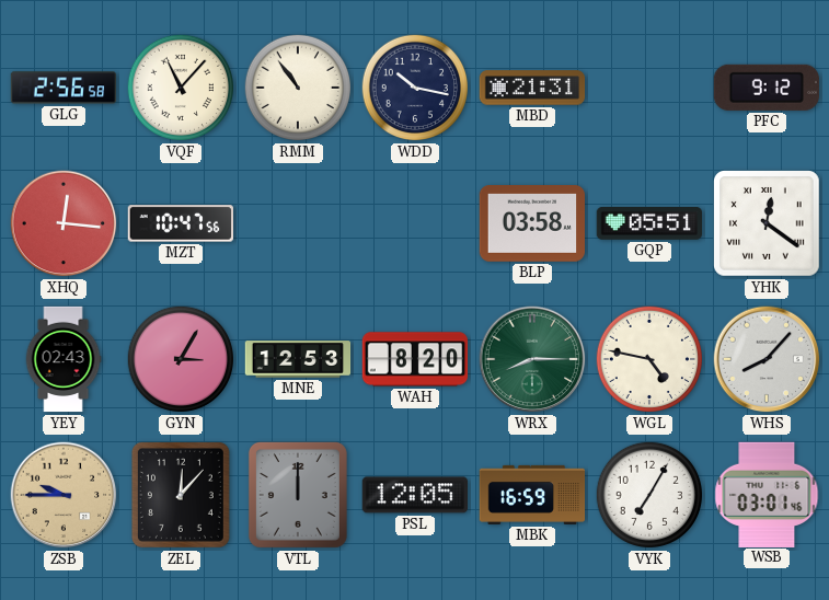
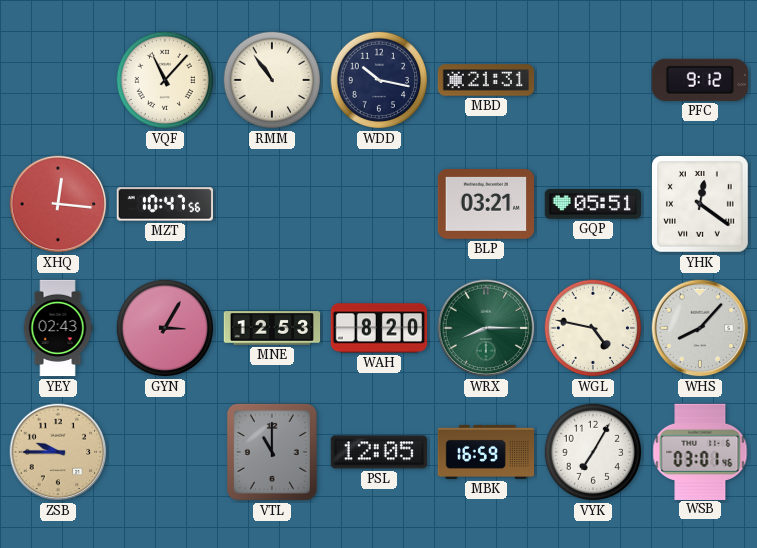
GLG: 2:56 -> none
BLP: 03:58 -> 03:21
ZEL: 12:07 -> none
VTL: 12:00 -> 11:00
